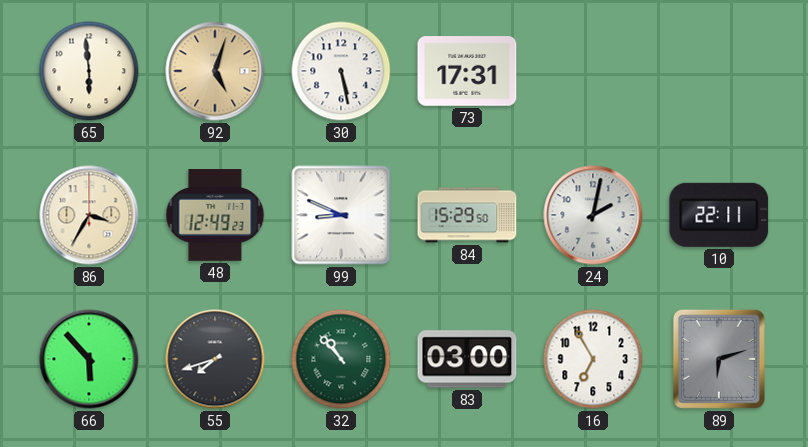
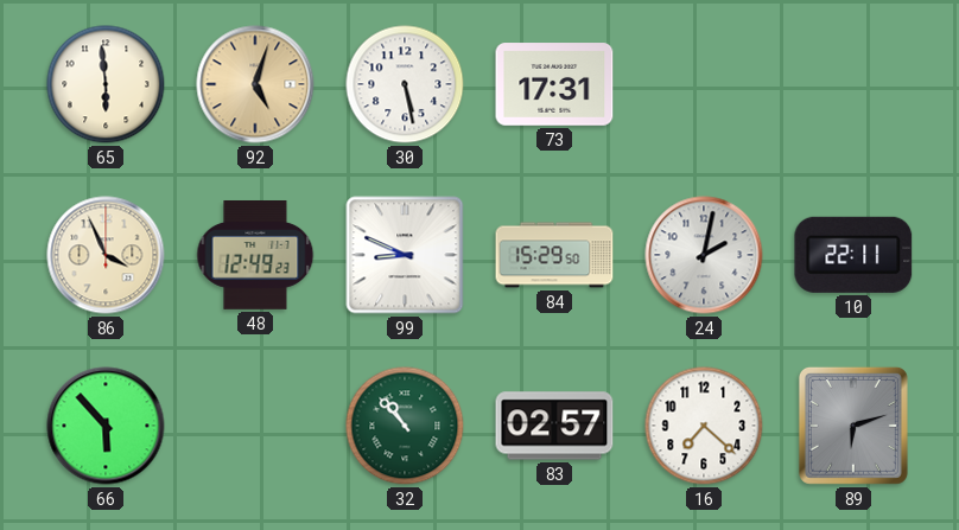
86: 3:35 -> 3:56
55: 7:42 -> none
83: 03:00 -> 02:57
16: 6:55 -> 7:22
